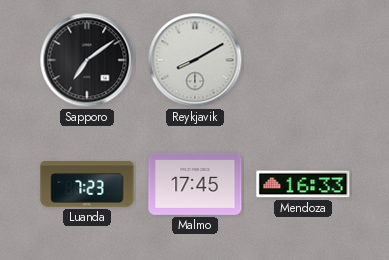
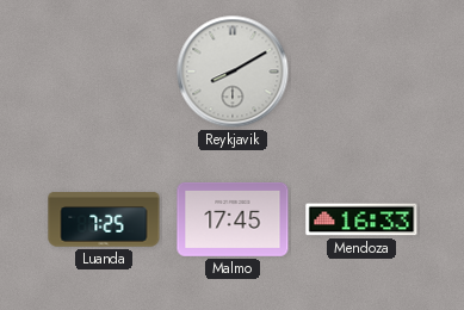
Sapporo: 7:09 -> none
Luanda: 7:23 -> 7:25
